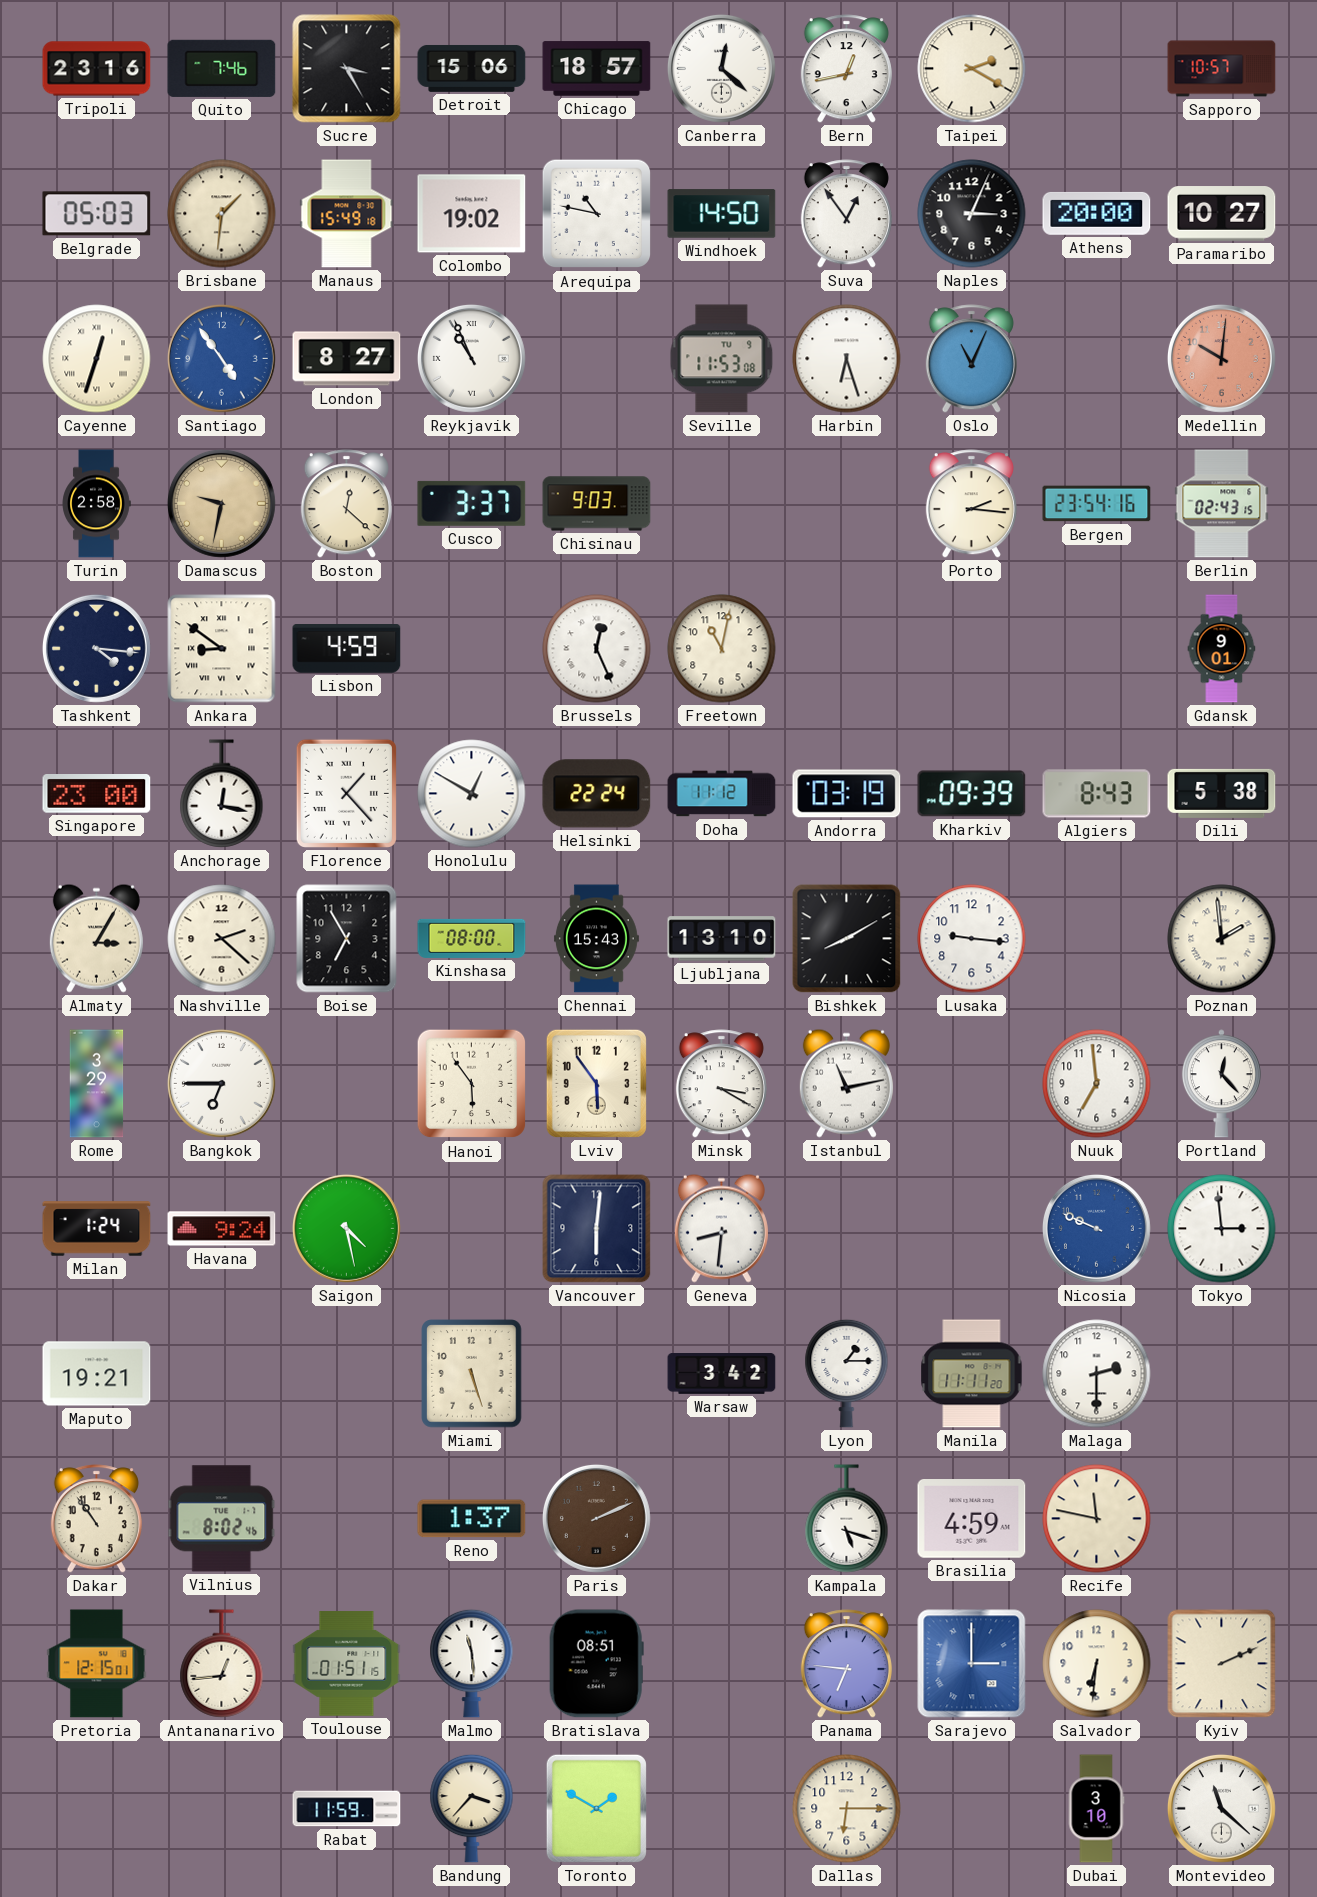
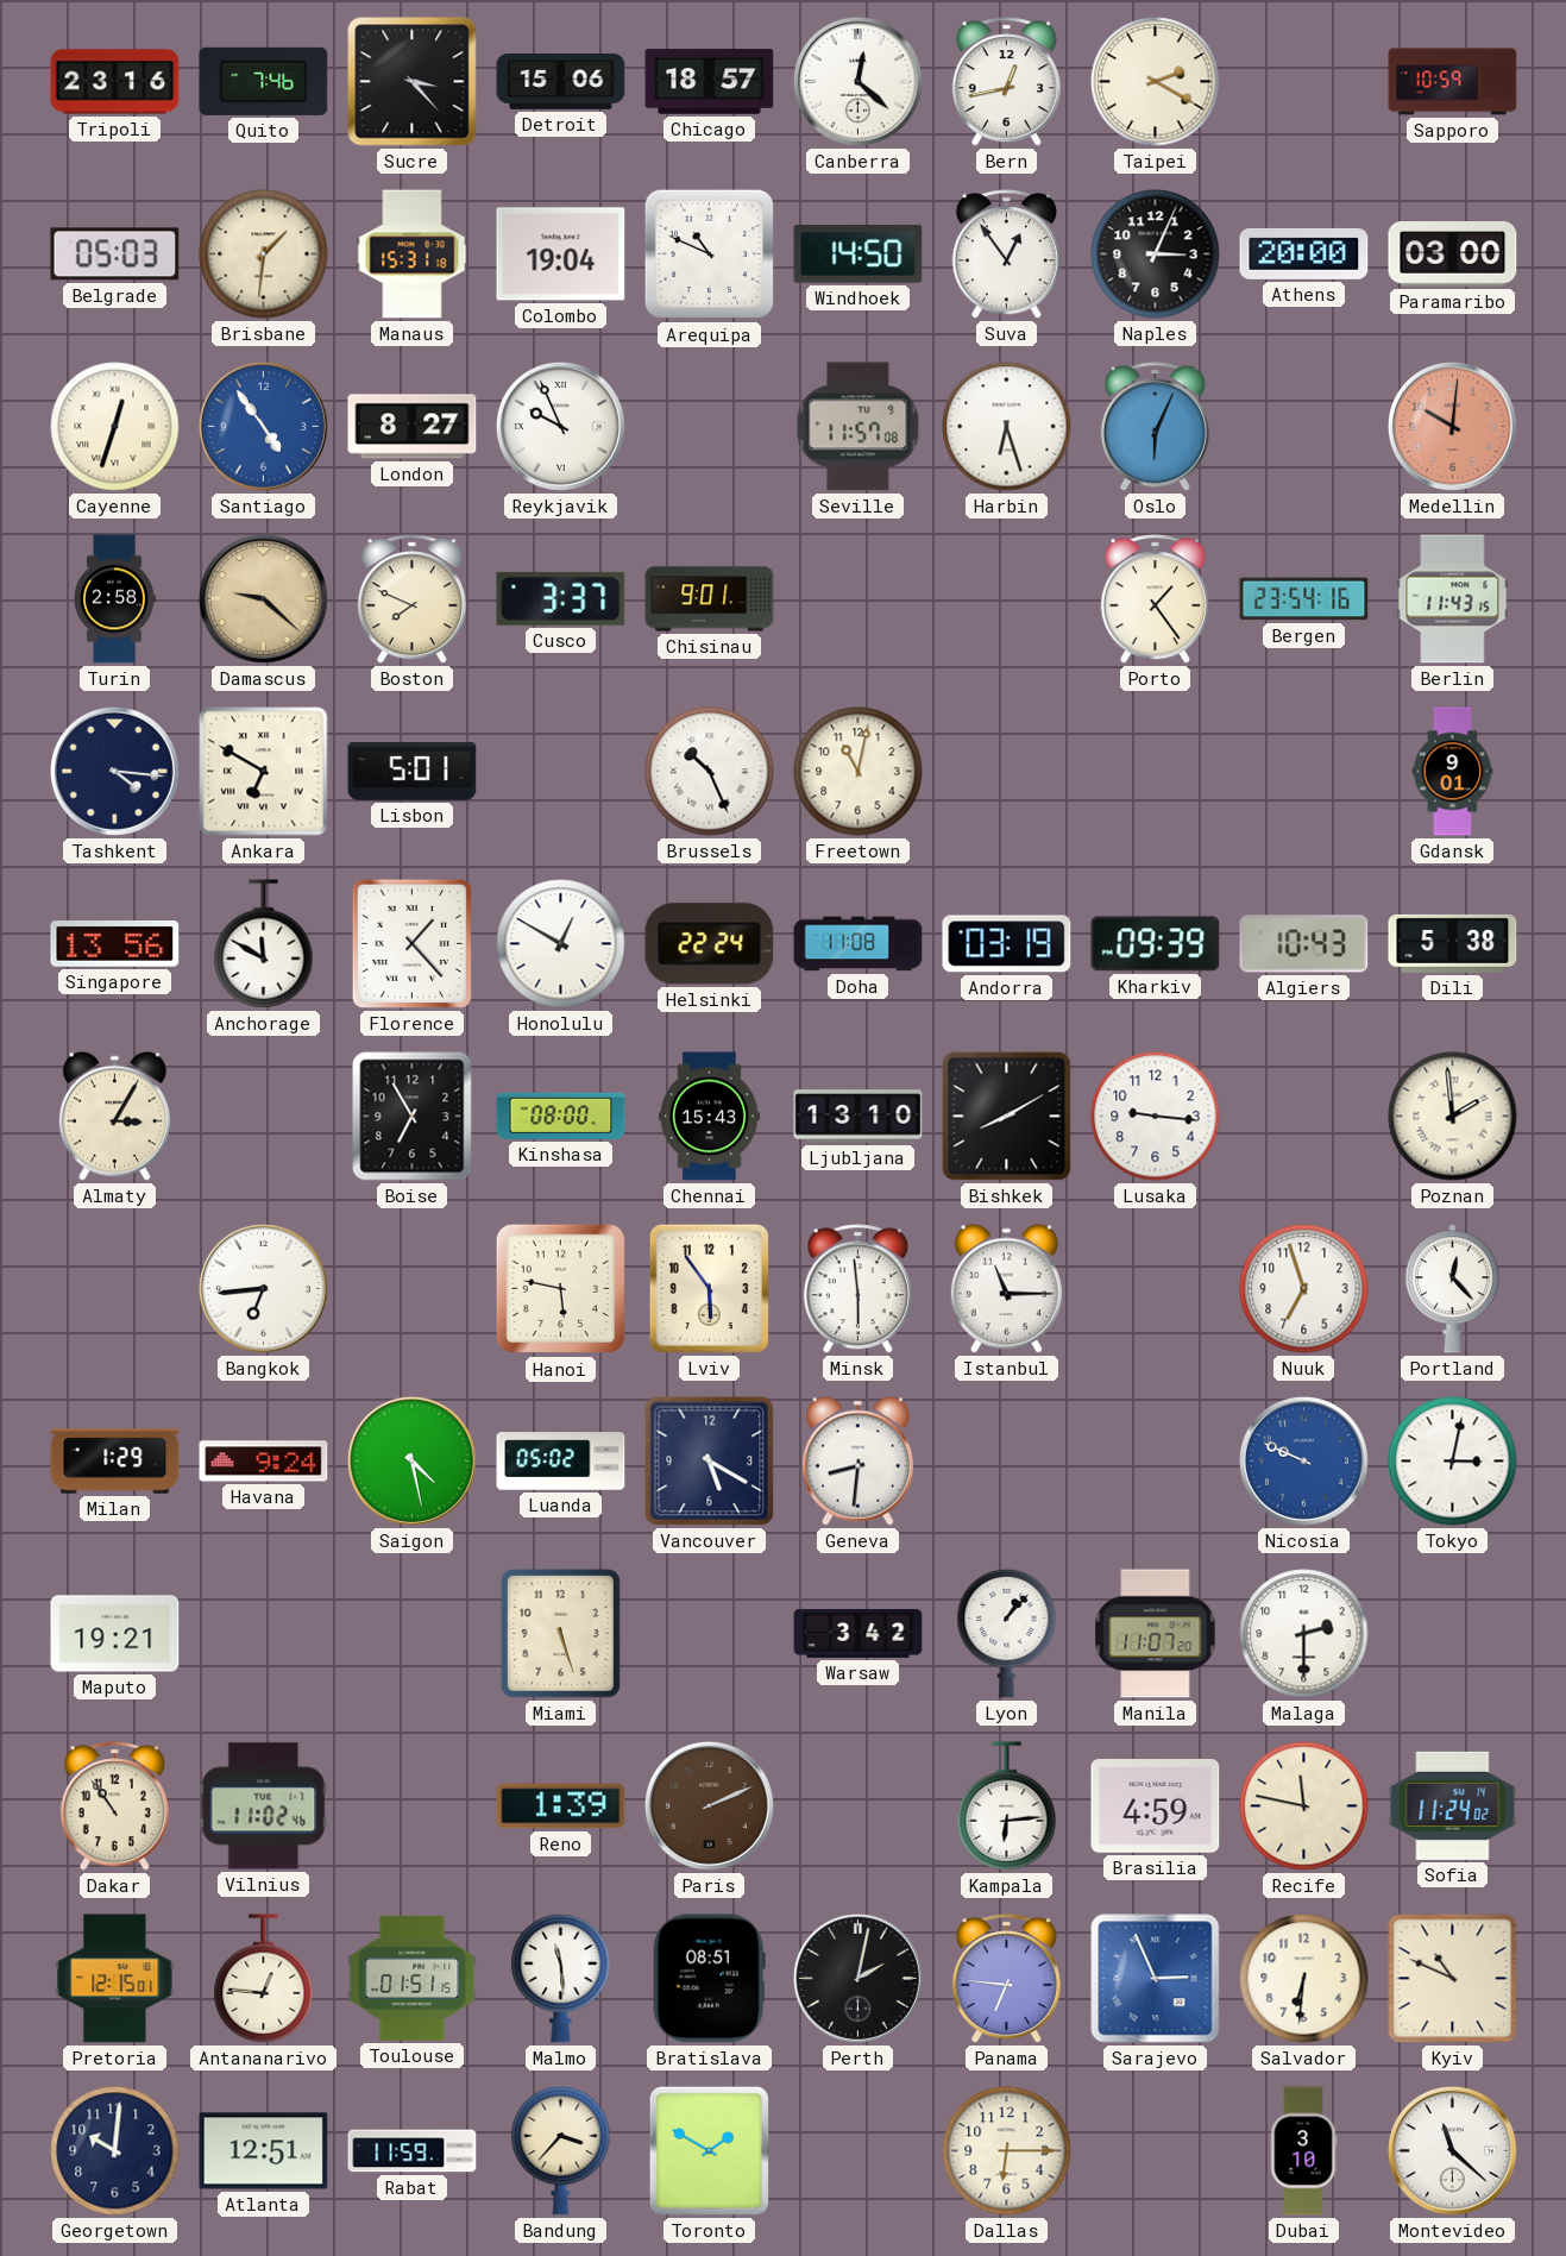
Sucre: 3:25 -> 3:23
Sapporo: 10:57 -> 10:59
Manaus: 15:49 -> 15:31
Colombo: 19:02 -> 19:04
Arequipa: 10:47 -> 10:49
Paramaribo: 10:27 -> 03:00
Reykjavik: 10:56 -> 9:56
Seville: 11:53 -> 11:57
Oslo: 11:04 -> 6:04
Damascus: 9:32 -> 9:22
Boston: 12:22 -> 7:49
Chisinau: 9:03 -> 9:01
Porto: 2:16 -> 1:24
Berlin: 02:43 -> 11:43
Ankara: 8:51 -> 6:50
Lisbon: 4:59 -> 5:01
Brussels: 12:26 -> 10:26
Singapore: 23:00 -> 13:56
Anchorage: 12:17 -> 11:50
Doha: 11:12 -> 11:08
Algiers: 8:43 -> 10:43
Nashville: 2:22 -> none
Rome: 3:29 -> none
Bangkok: 6:45 -> 6:44
Hanoi: 5:54 -> 5:47
Minsk: 3:20 -> 5:59
Istanbul: 11:13 -> 11:15
Nuuk: 6:59 -> 6:57
Milan: 1:24 -> 1:29
Luanda: none -> 05:02
Vancouver: 6:01 -> 5:20
Tokyo: 2:59 -> 3:02
Lyon: 1:15 -> 1:07
Manila: 11:11 -> 11:07
Vilnius: 8:02 -> 11:02
Reno: 1:37 -> 1:39
Kampala: 5:18 -> 6:14
Sofia: none -> 11:24
Antananarivo: 12:44 -> 12:46
Perth: none -> 2:02
Sarajevo: 3:00 -> 2:56
Kyiv: 2:11 -> 10:49
Georgetown: none -> 10:01
Atlanta: none -> 12:51
